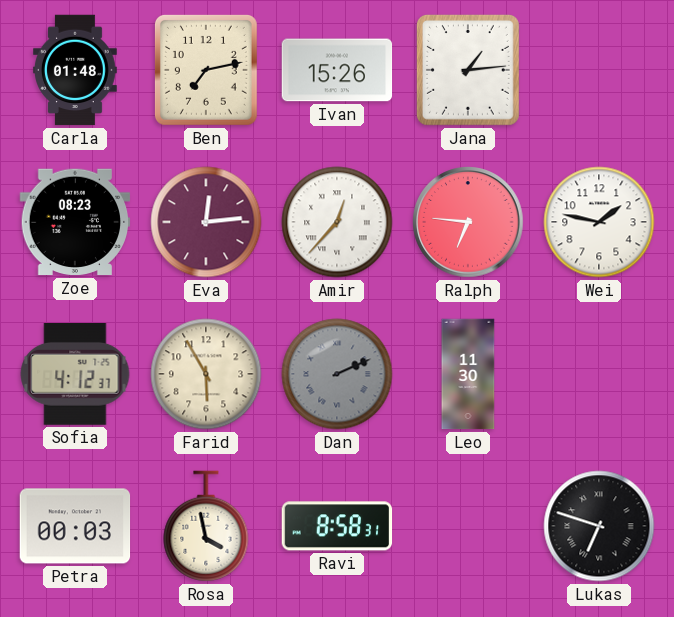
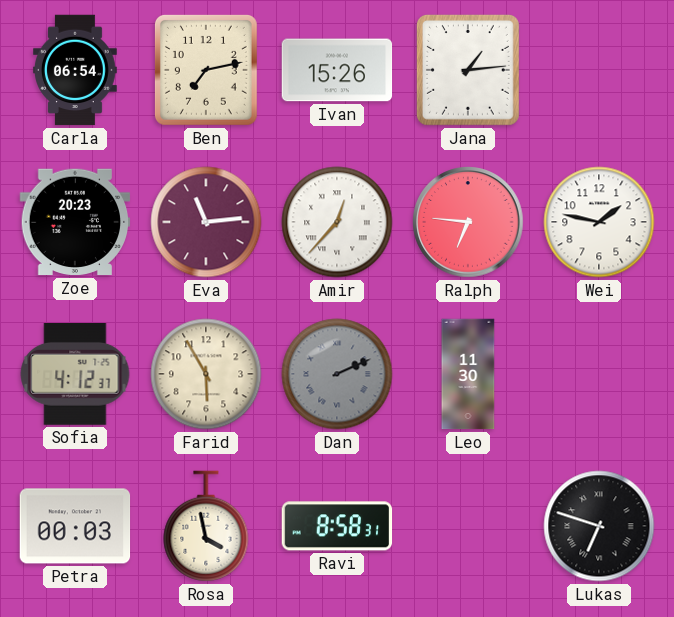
Carla: 01:48 -> 06:54
Zoe: 08:23 -> 20:23
Eva: 12:14 -> 11:14
